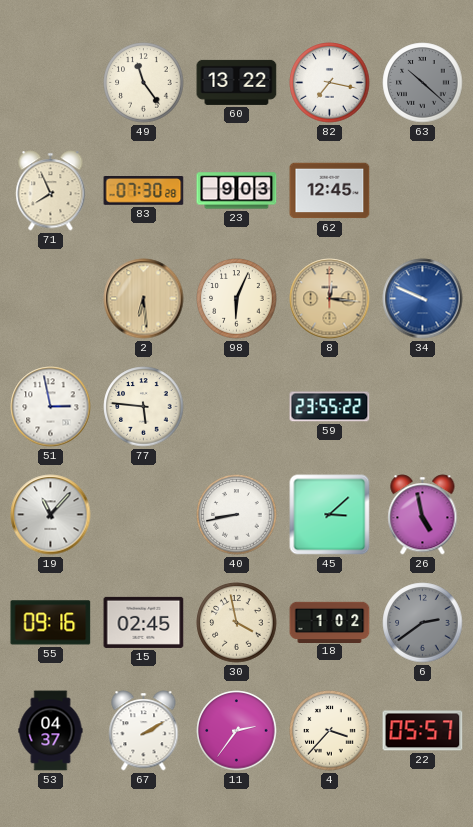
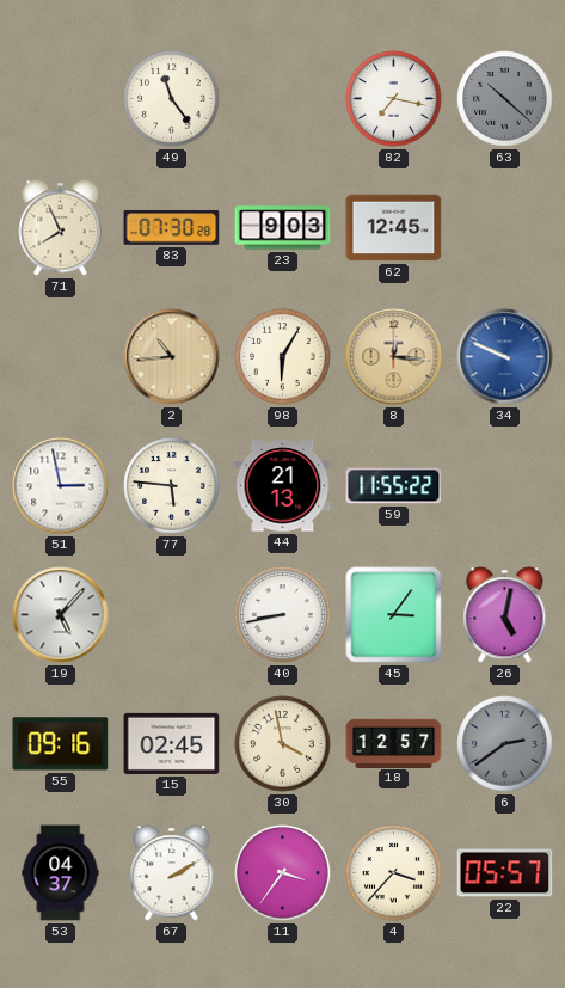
60: 13:22 -> none
2: 6:29 -> 10:44
98: 6:04 -> 6:05
44: none -> 21:13
59: 23:55 -> 11:55
19: 11:07 -> 5:07
45: 3:08 -> 3:06
26: 4:58 -> 5:02
18: 1:02 -> 12:57
11: 2:36 -> 3:36
